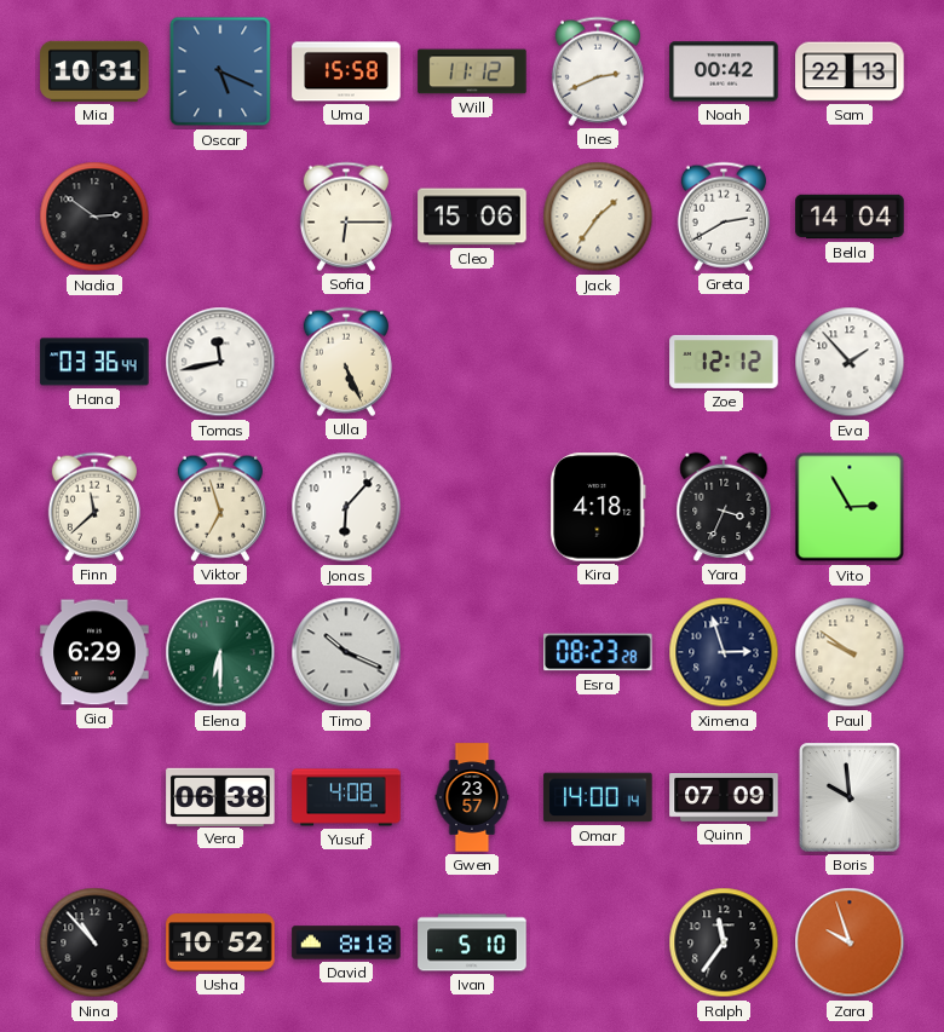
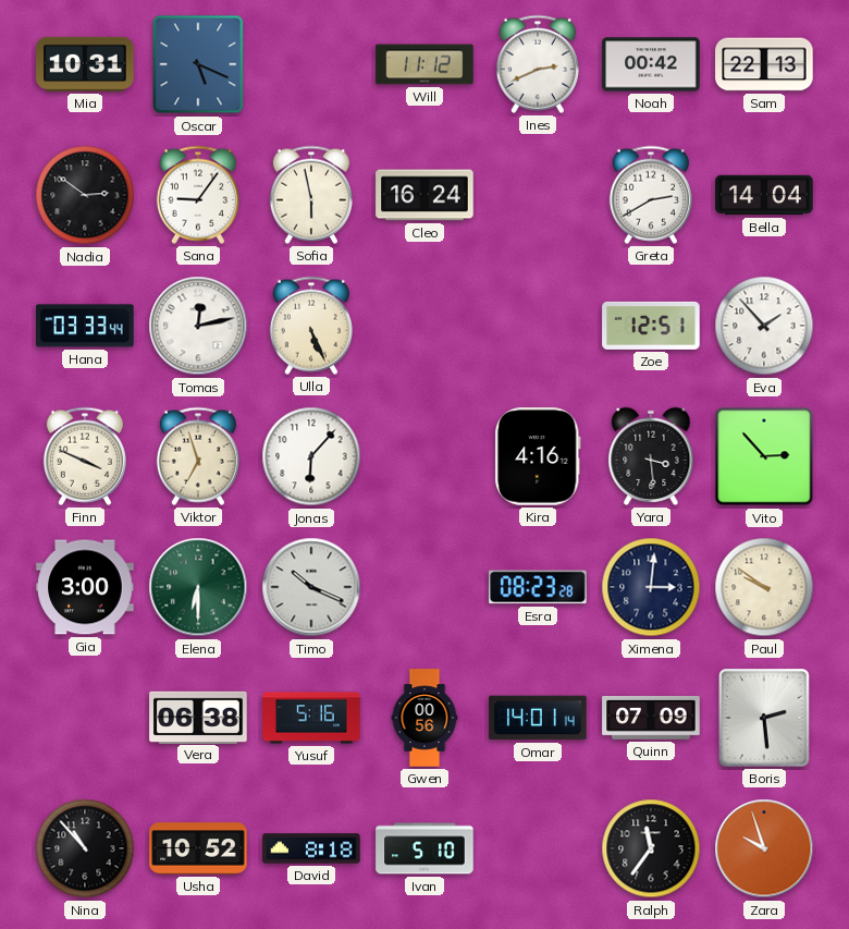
Uma: 15:58 -> none
Sana: none -> 9:06
Sofia: 6:15 -> 5:58
Cleo: 15:06 -> 16:24
Jack: 1:36 -> none
Hana: 03:36 -> 03:33
Tomas: 11:43 -> 12:13
Zoe: 12:12 -> 12:51
Finn: 11:38 -> 3:49
Kira: 4:18 -> 4:16
Yara: 3:34 -> 3:29
Vito: 2:55 -> 2:53
Gia: 6:29 -> 3:00
Ximena: 2:57 -> 3:01
Yusuf: 4:08 -> 5:16
Gwen: 23:57 -> 00:56
Omar: 14:00 -> 14:01
Boris: 9:59 -> 2:29
